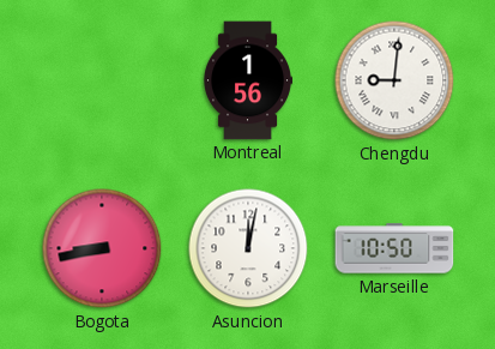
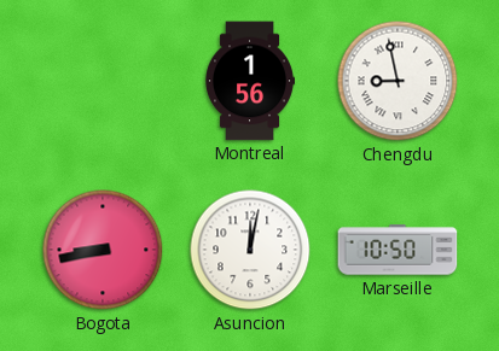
Chengdu: 9:01 -> 8:58
